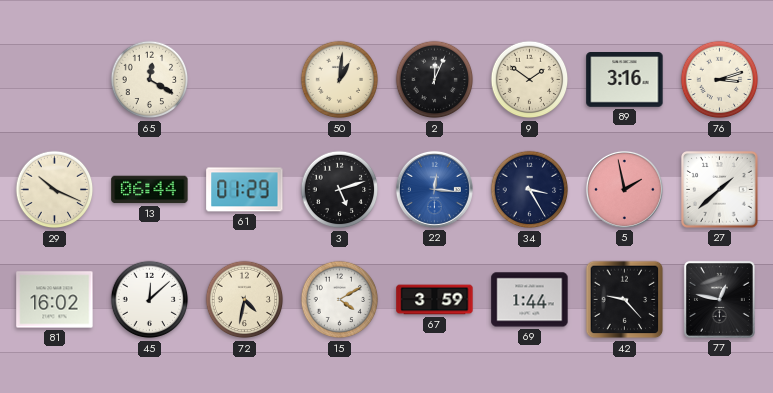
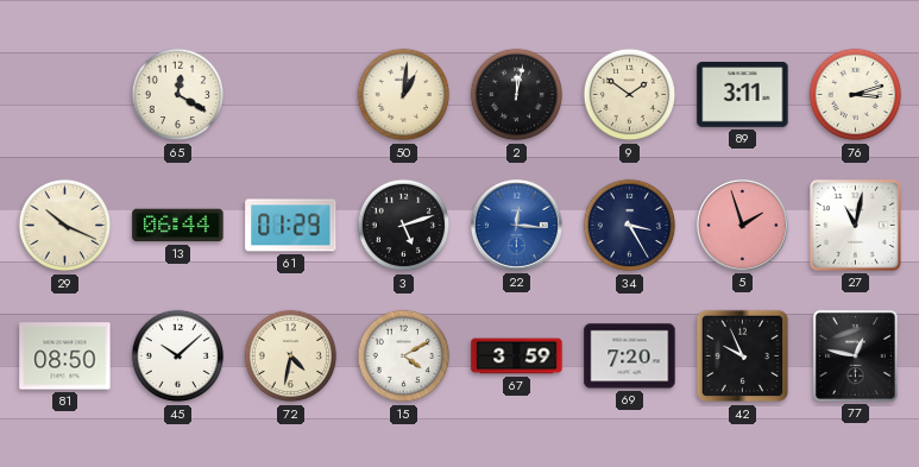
2: 12:04 -> 12:02
89: 3:16 -> 3:11
5: 1:58 -> 1:57
27: 1:38 -> 11:02
81: 16:02 -> 08:50
45: 12:08 -> 10:08
69: 1:44 -> 7:20
42: 9:23 -> 9:56
